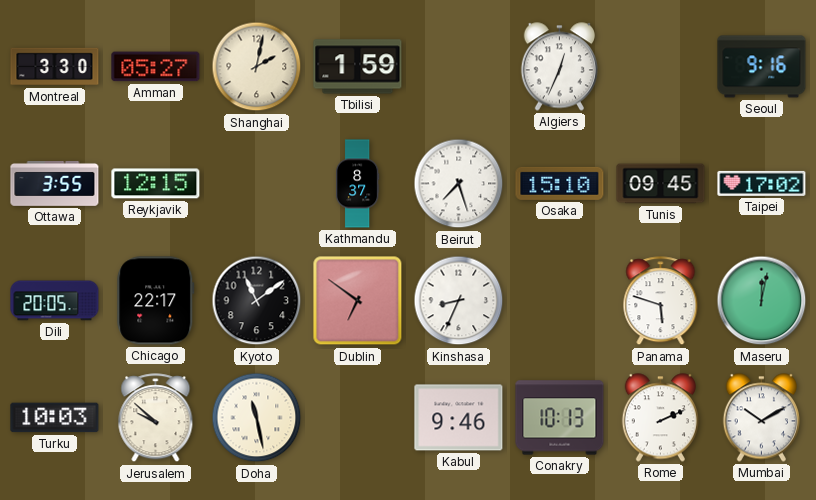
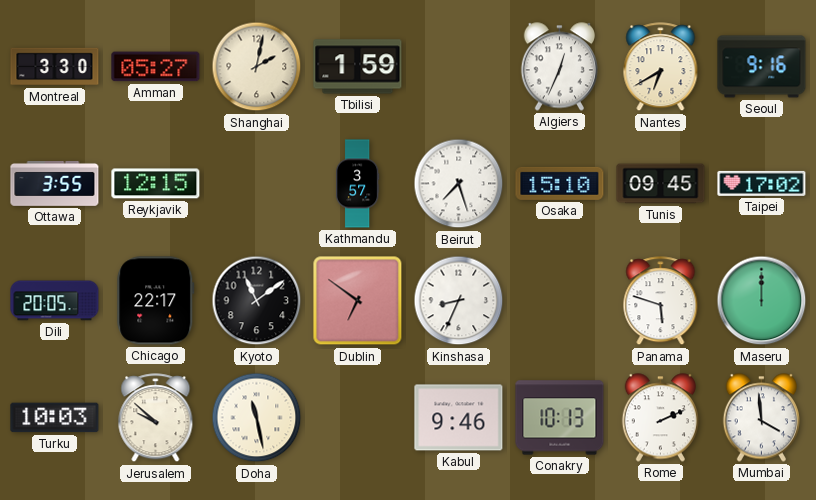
Nantes: none -> 6:40
Kathmandu: 8:37 -> 3:57
Maseru: 12:02 -> 12:00
Mumbai: 10:10 -> 3:59
